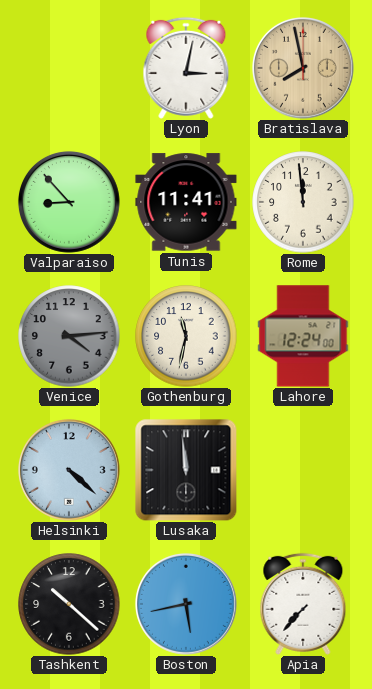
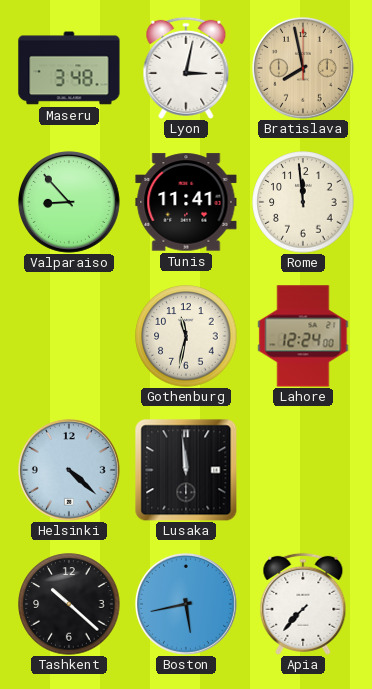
Maseru: none -> 3:48
Venice: 4:14 -> none
